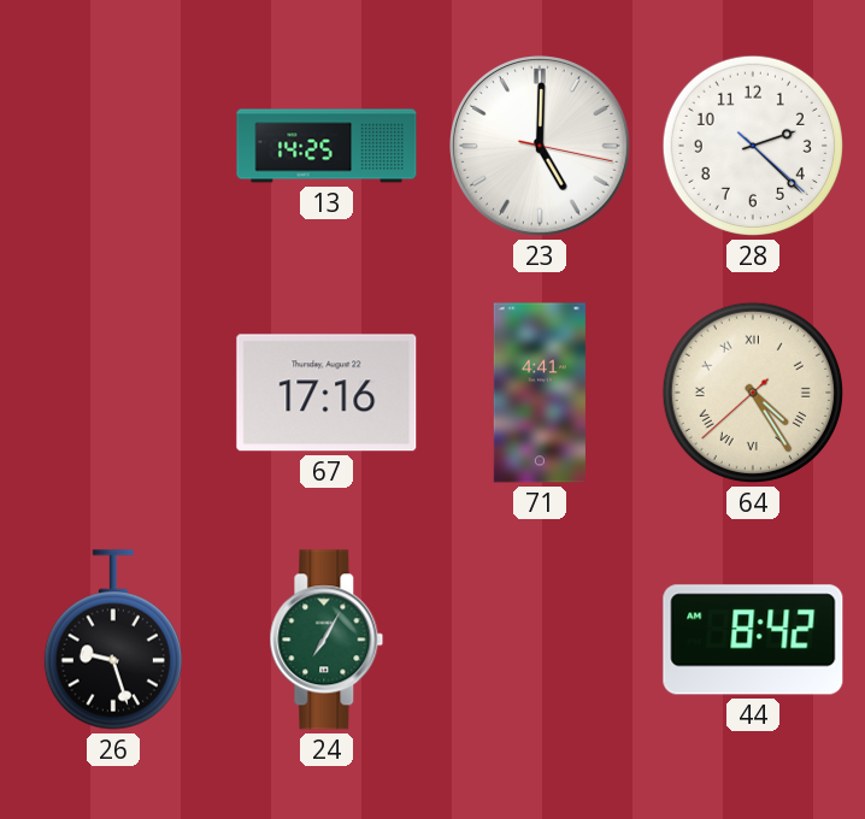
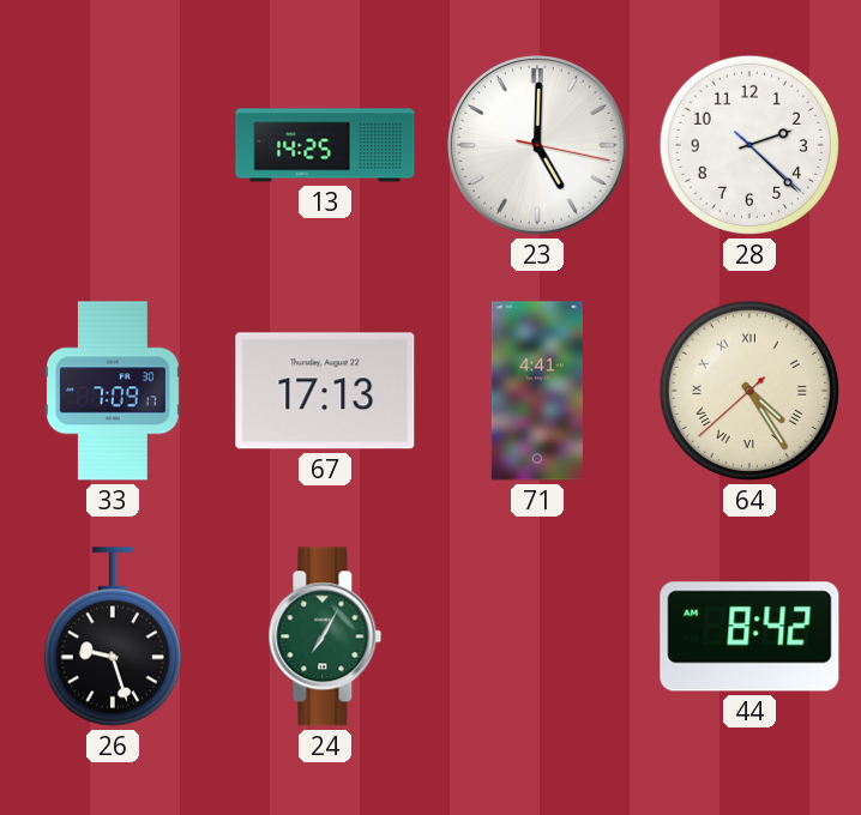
33: none -> 7:09
67: 17:16 -> 17:13
